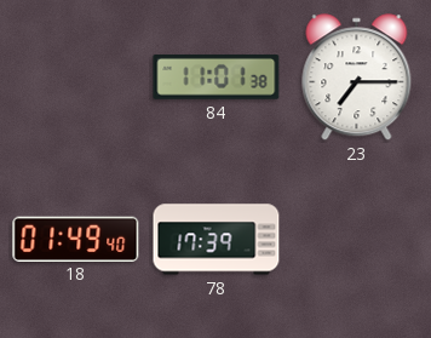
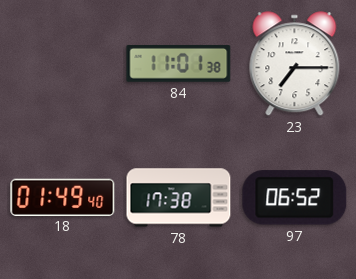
78: 17:39 -> 17:38
97: none -> 06:52
